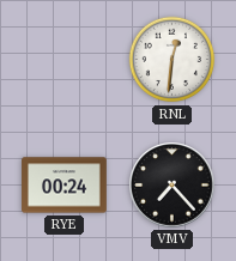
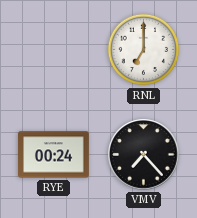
RNL: 12:31 -> 7:00
